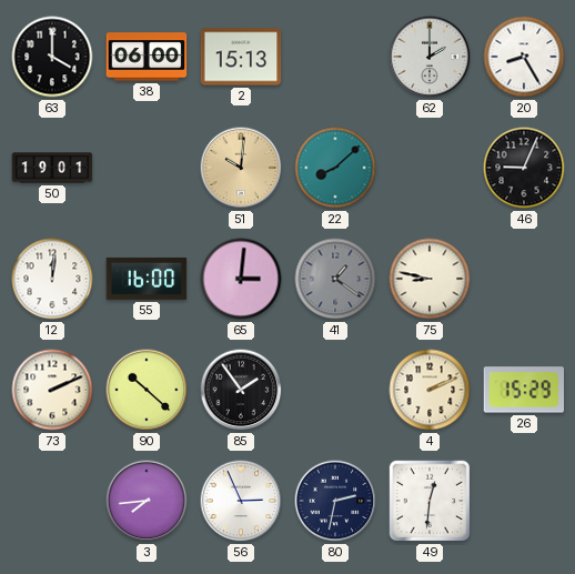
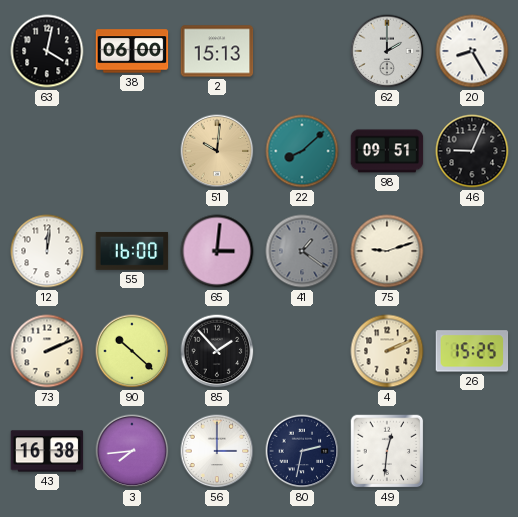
63: 4:00 -> 4:02
50: 19:01 -> none
98: none -> 09:51
75: 8:47 -> 9:12
85: 1:54 -> 1:53
26: 15:29 -> 15:25
43: none -> 16:38
56: 2:56 -> 3:00
